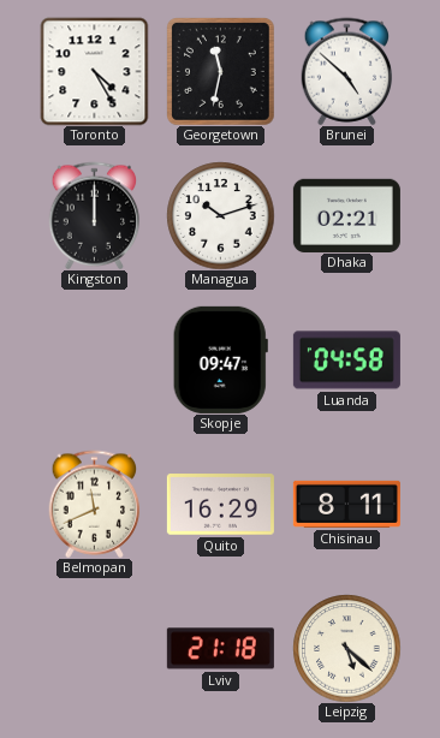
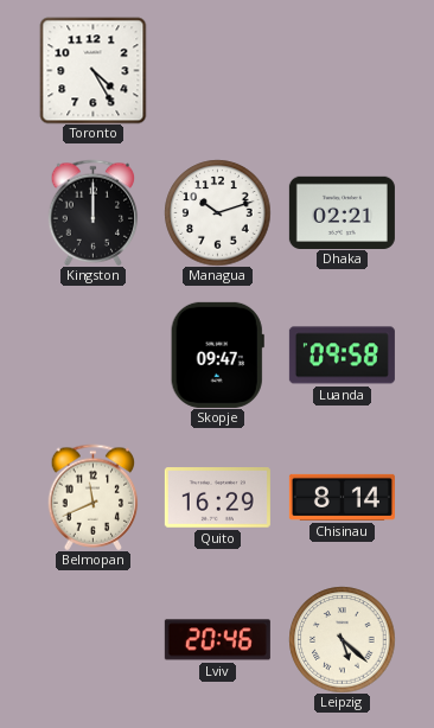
Georgetown: 11:32 -> none
Brunei: 4:52 -> none
Luanda: 04:58 -> 09:58
Chisinau: 8:11 -> 8:14
Lviv: 21:18 -> 20:46
